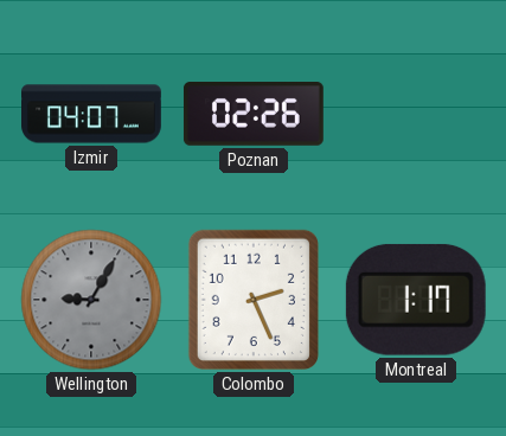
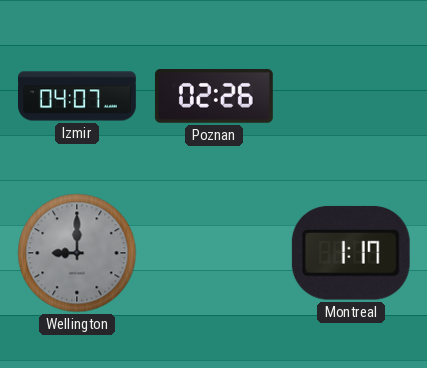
Wellington: 9:05 -> 9:00
Colombo: 2:26 -> none
